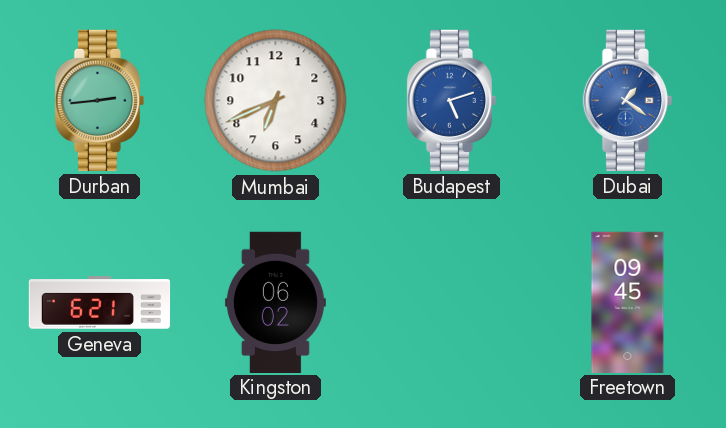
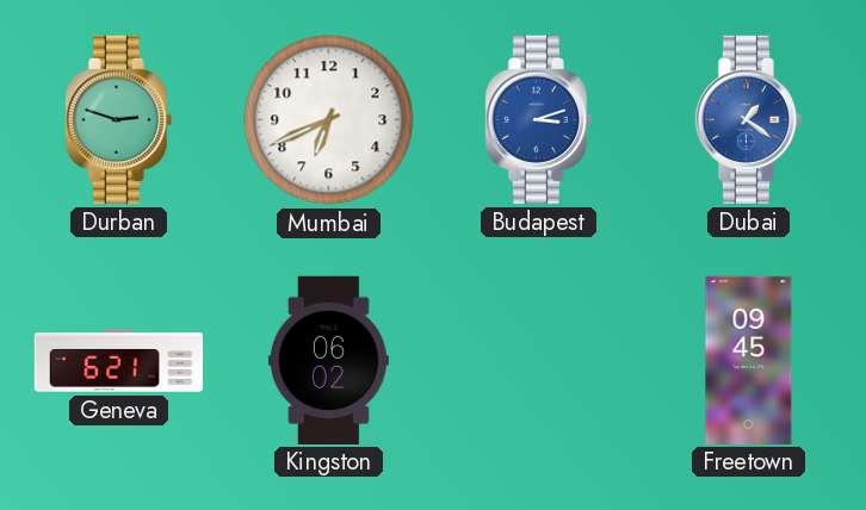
Durban: 2:44 -> 2:48
Budapest: 5:12 -> 3:12
